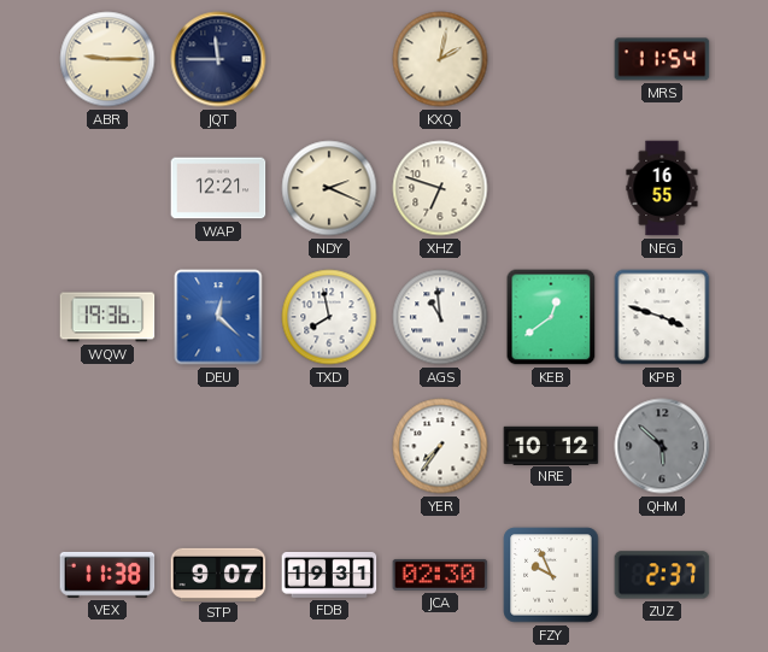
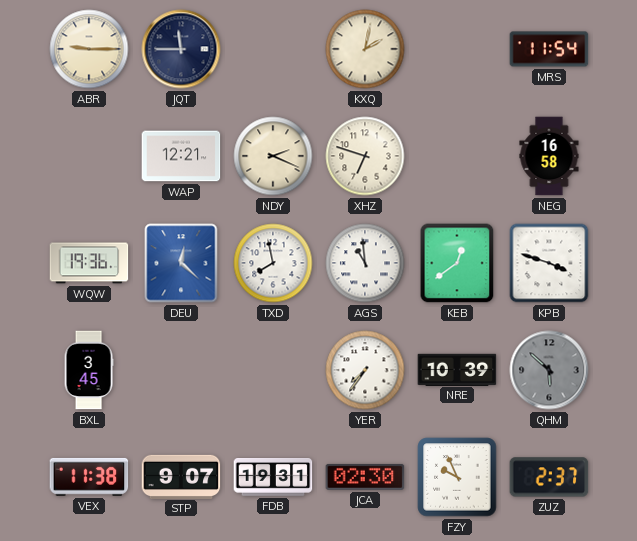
NEG: 16:55 -> 16:58
BXL: none -> 3:45
NRE: 10:12 -> 10:39
